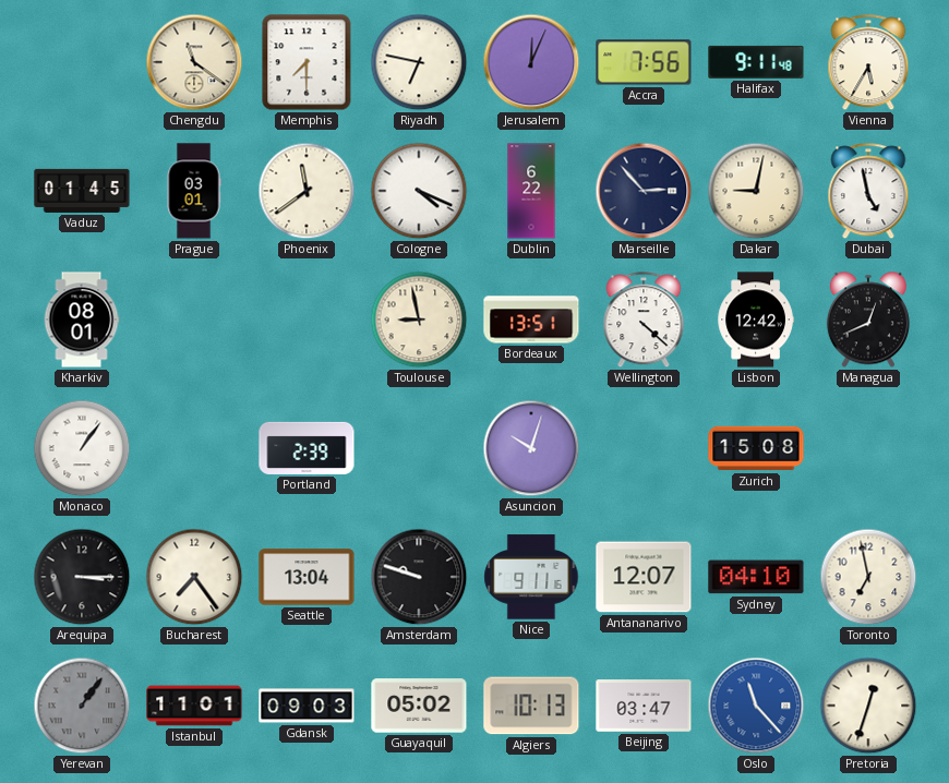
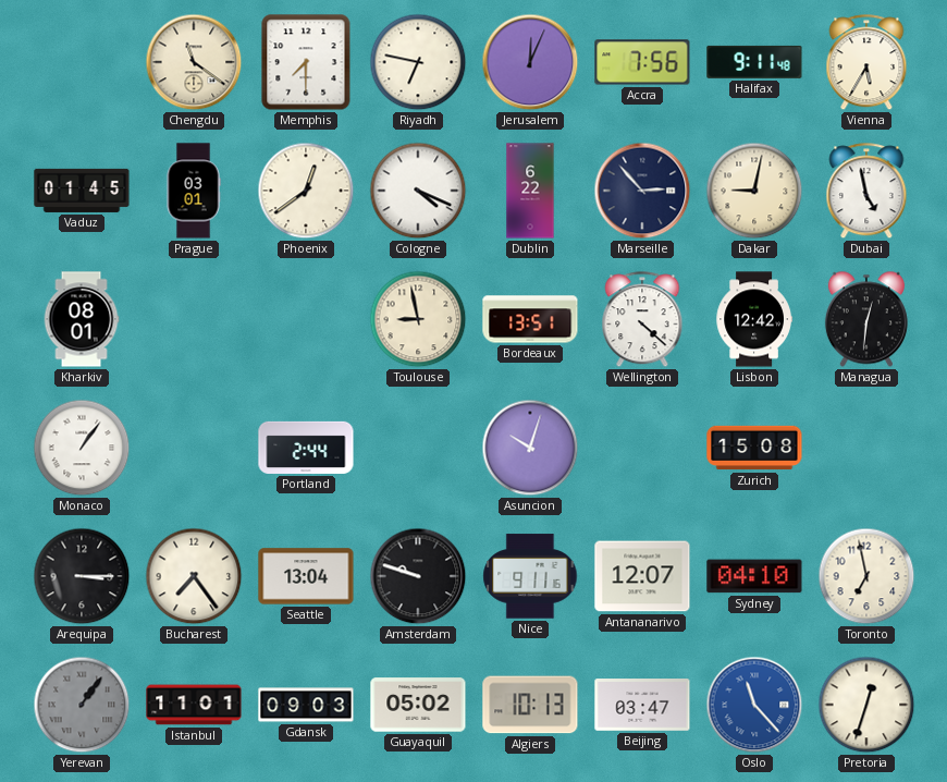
Phoenix: 11:39 -> 12:39
Managua: 12:41 -> 12:31
Portland: 2:39 -> 2:44
